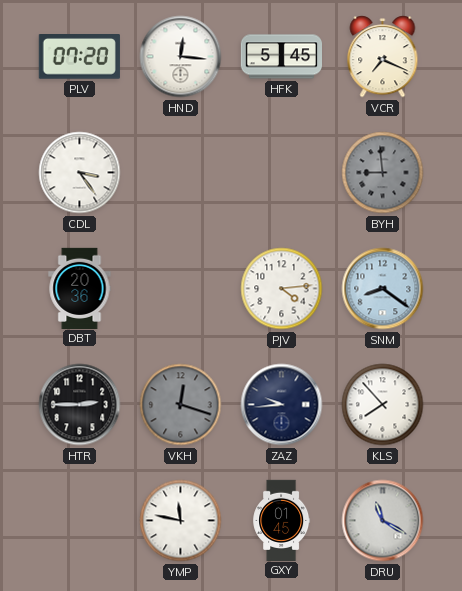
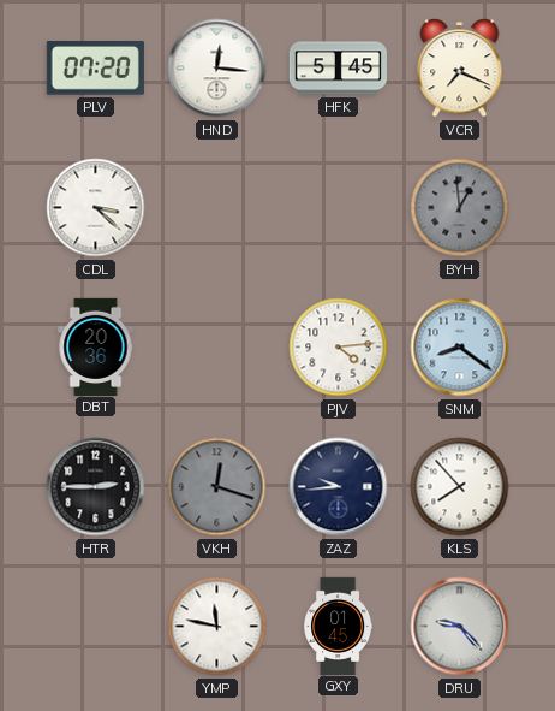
CDL: 3:24 -> 3:22
BYH: 8:59 -> 12:59
DRU: 11:20 -> 9:23
